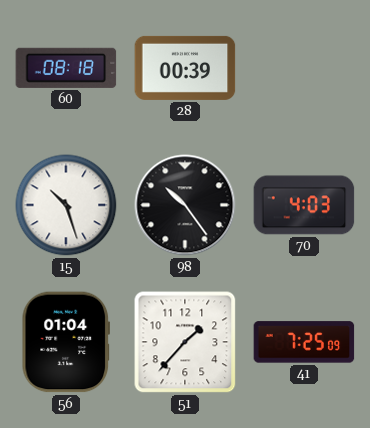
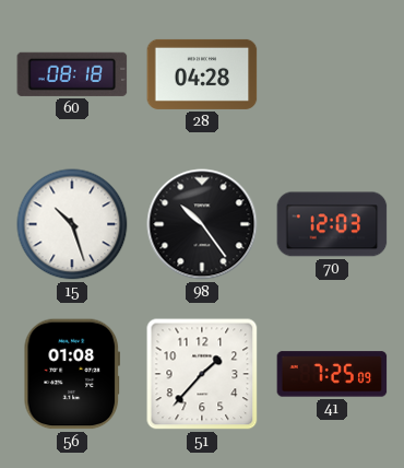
28: 00:39 -> 04:28
70: 4:03 -> 12:03
56: 01:04 -> 01:08
